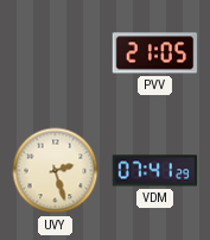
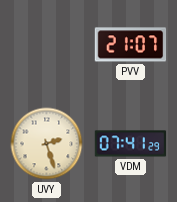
PVV: 21:05 -> 21:07
